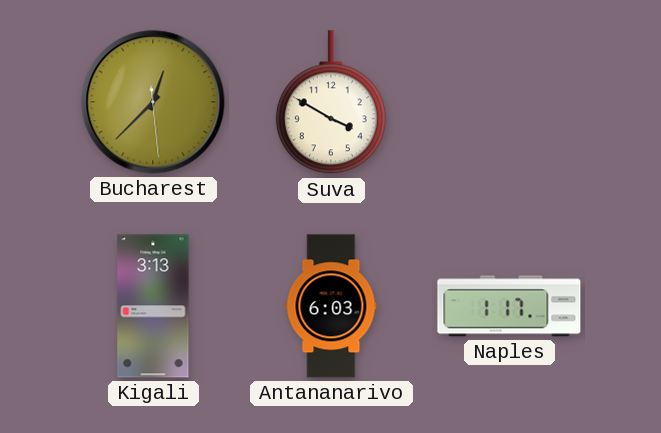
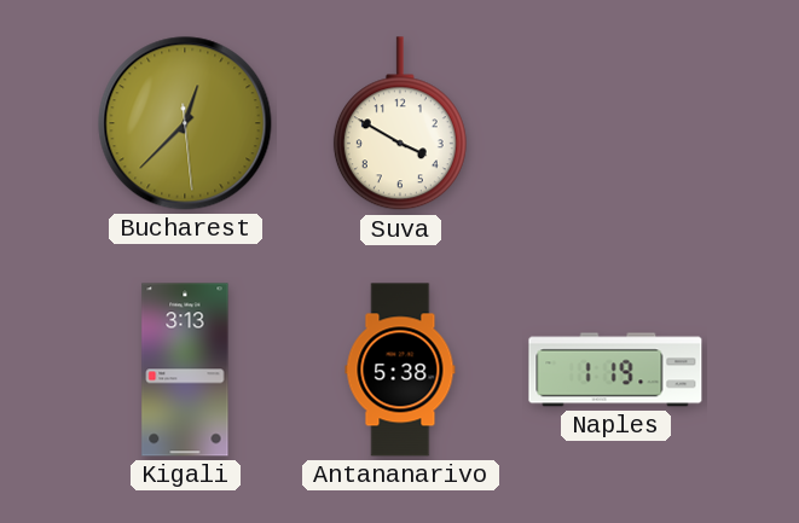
Antananarivo: 6:03 -> 5:38
Naples: 1:17 -> 1:19
